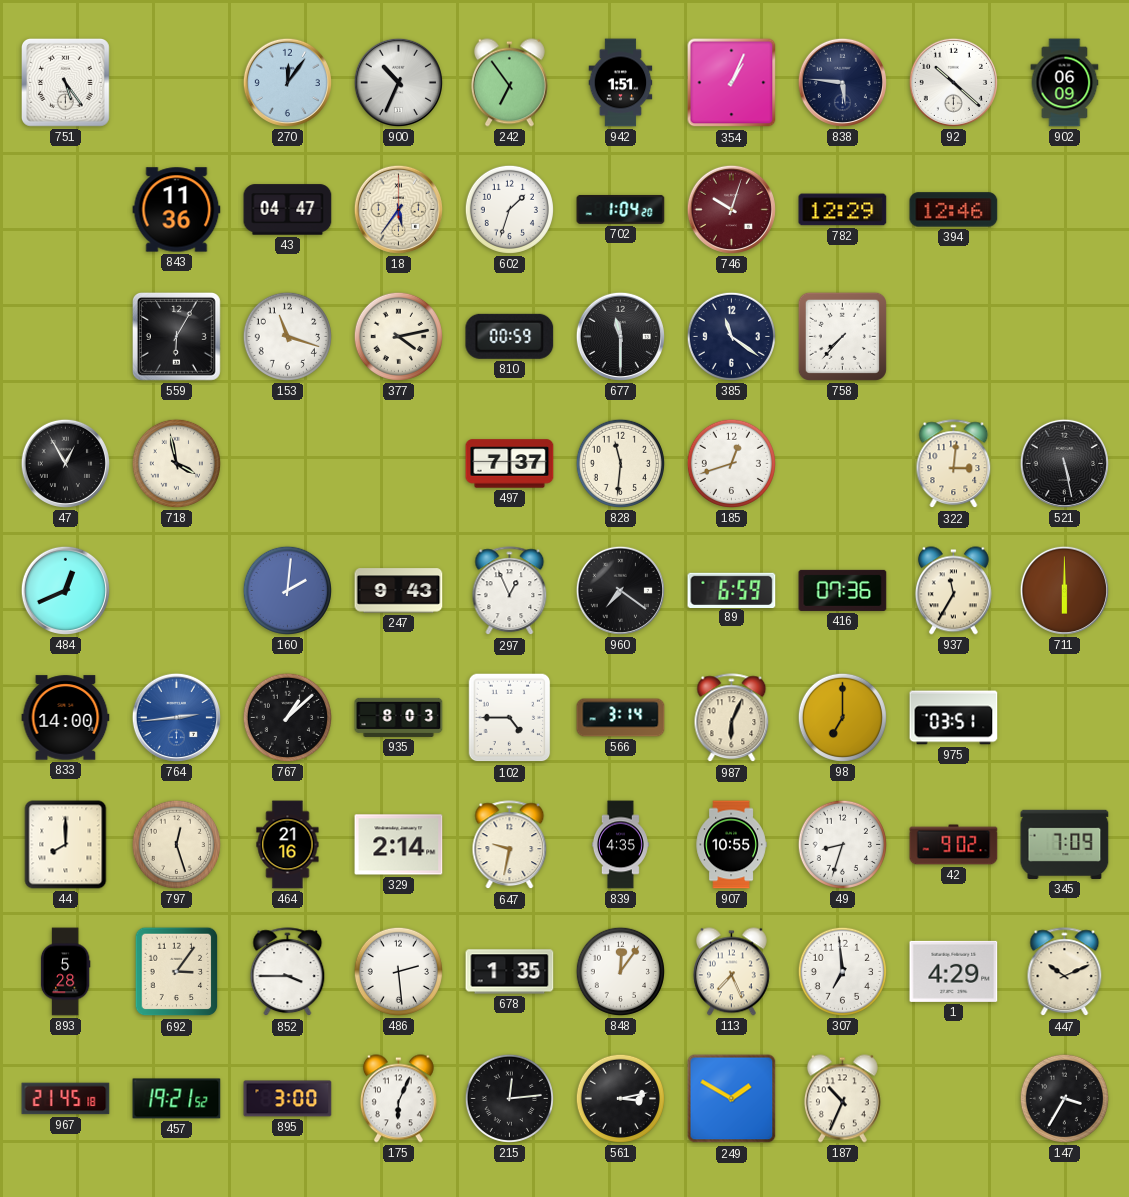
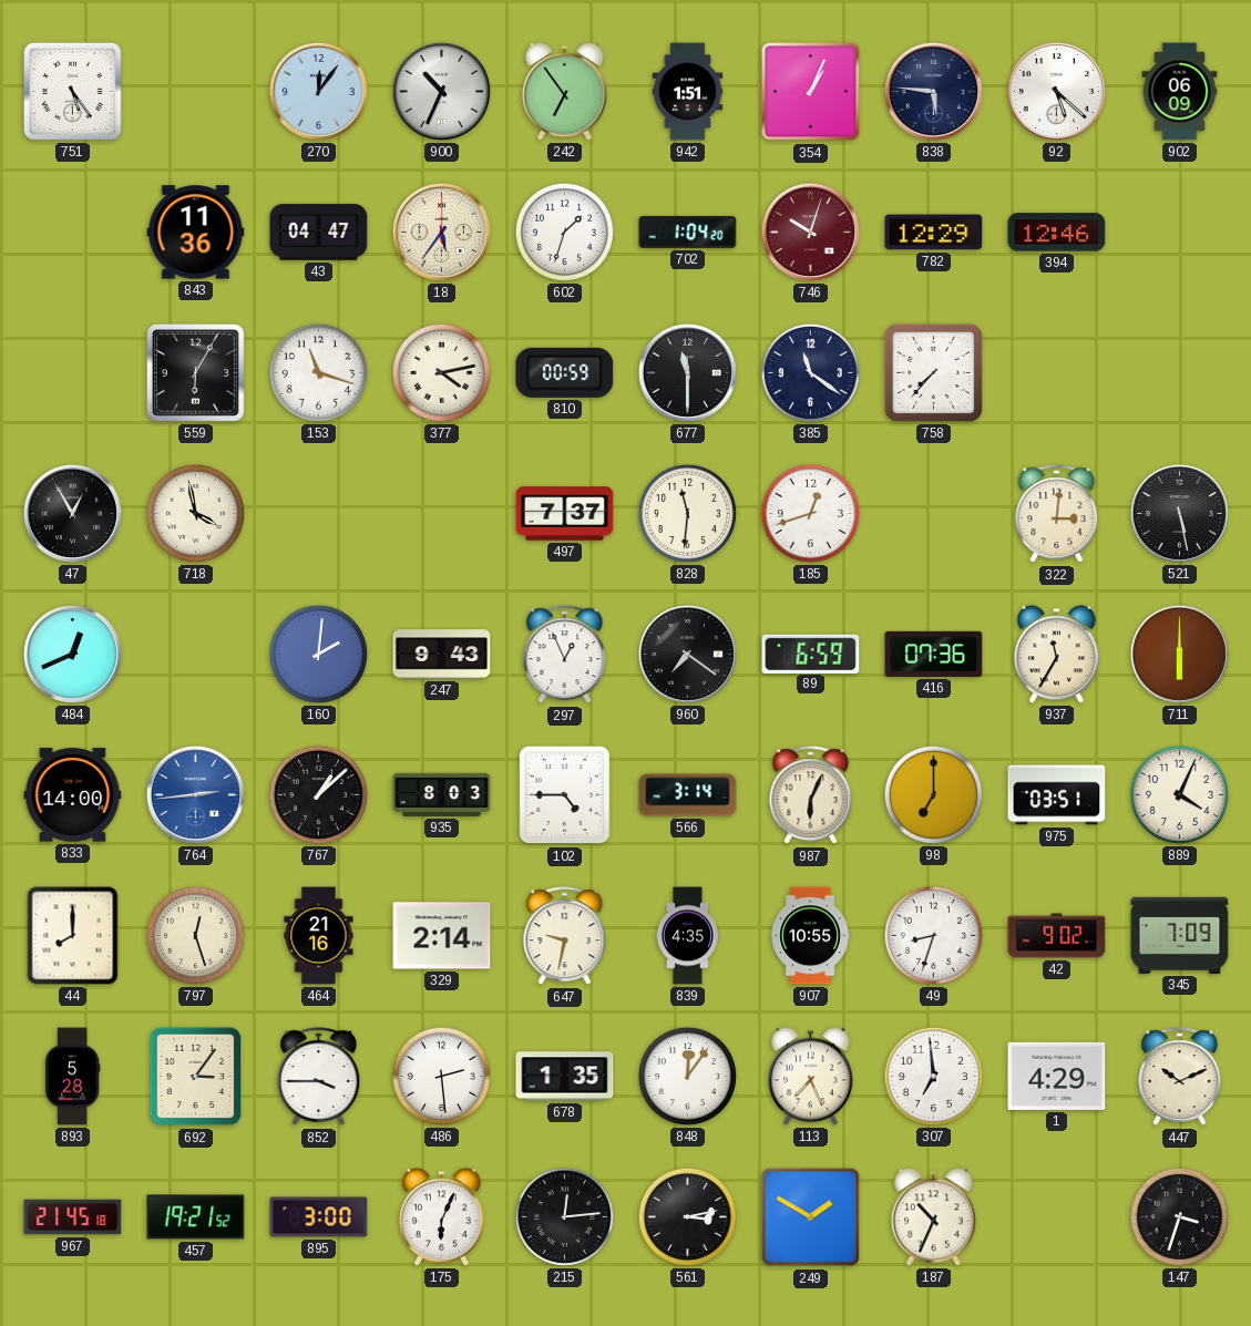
92: 10:22 -> 5:22
889: none -> 4:04
147: 3:35 -> 3:33
